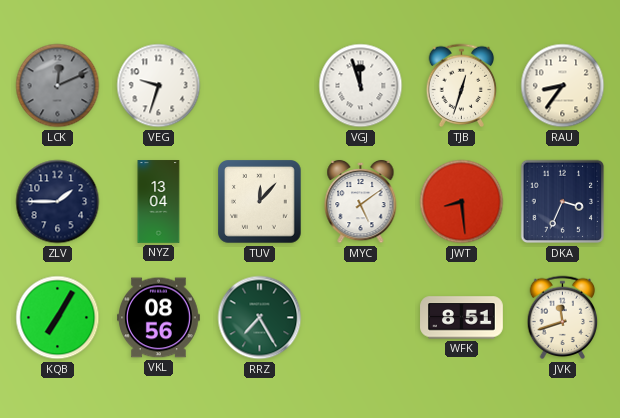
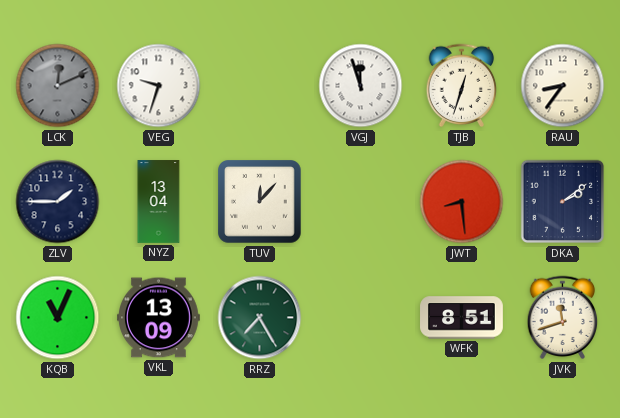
MYC: 5:09 -> none
DKA: 3:34 -> 2:09
KQB: 7:05 -> 11:04
VKL: 08:56 -> 13:09
